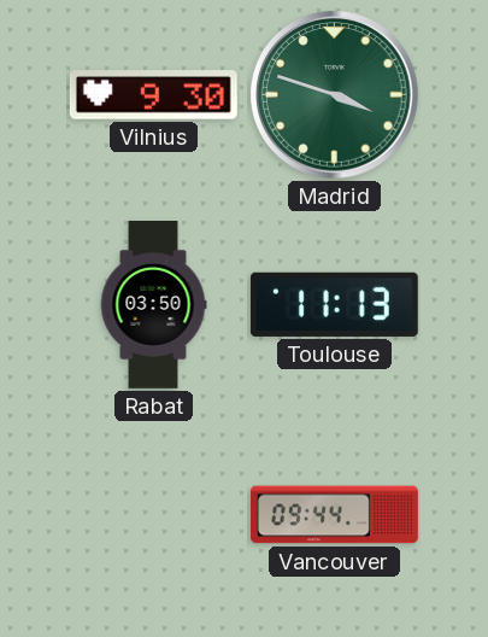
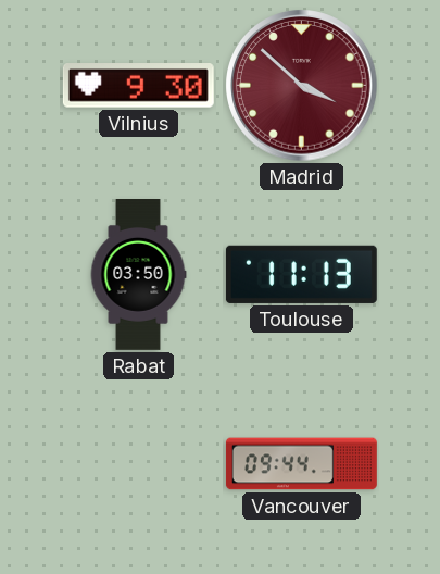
Madrid: 3:48 -> 3:52
Madrid dial: green -> burgundy
